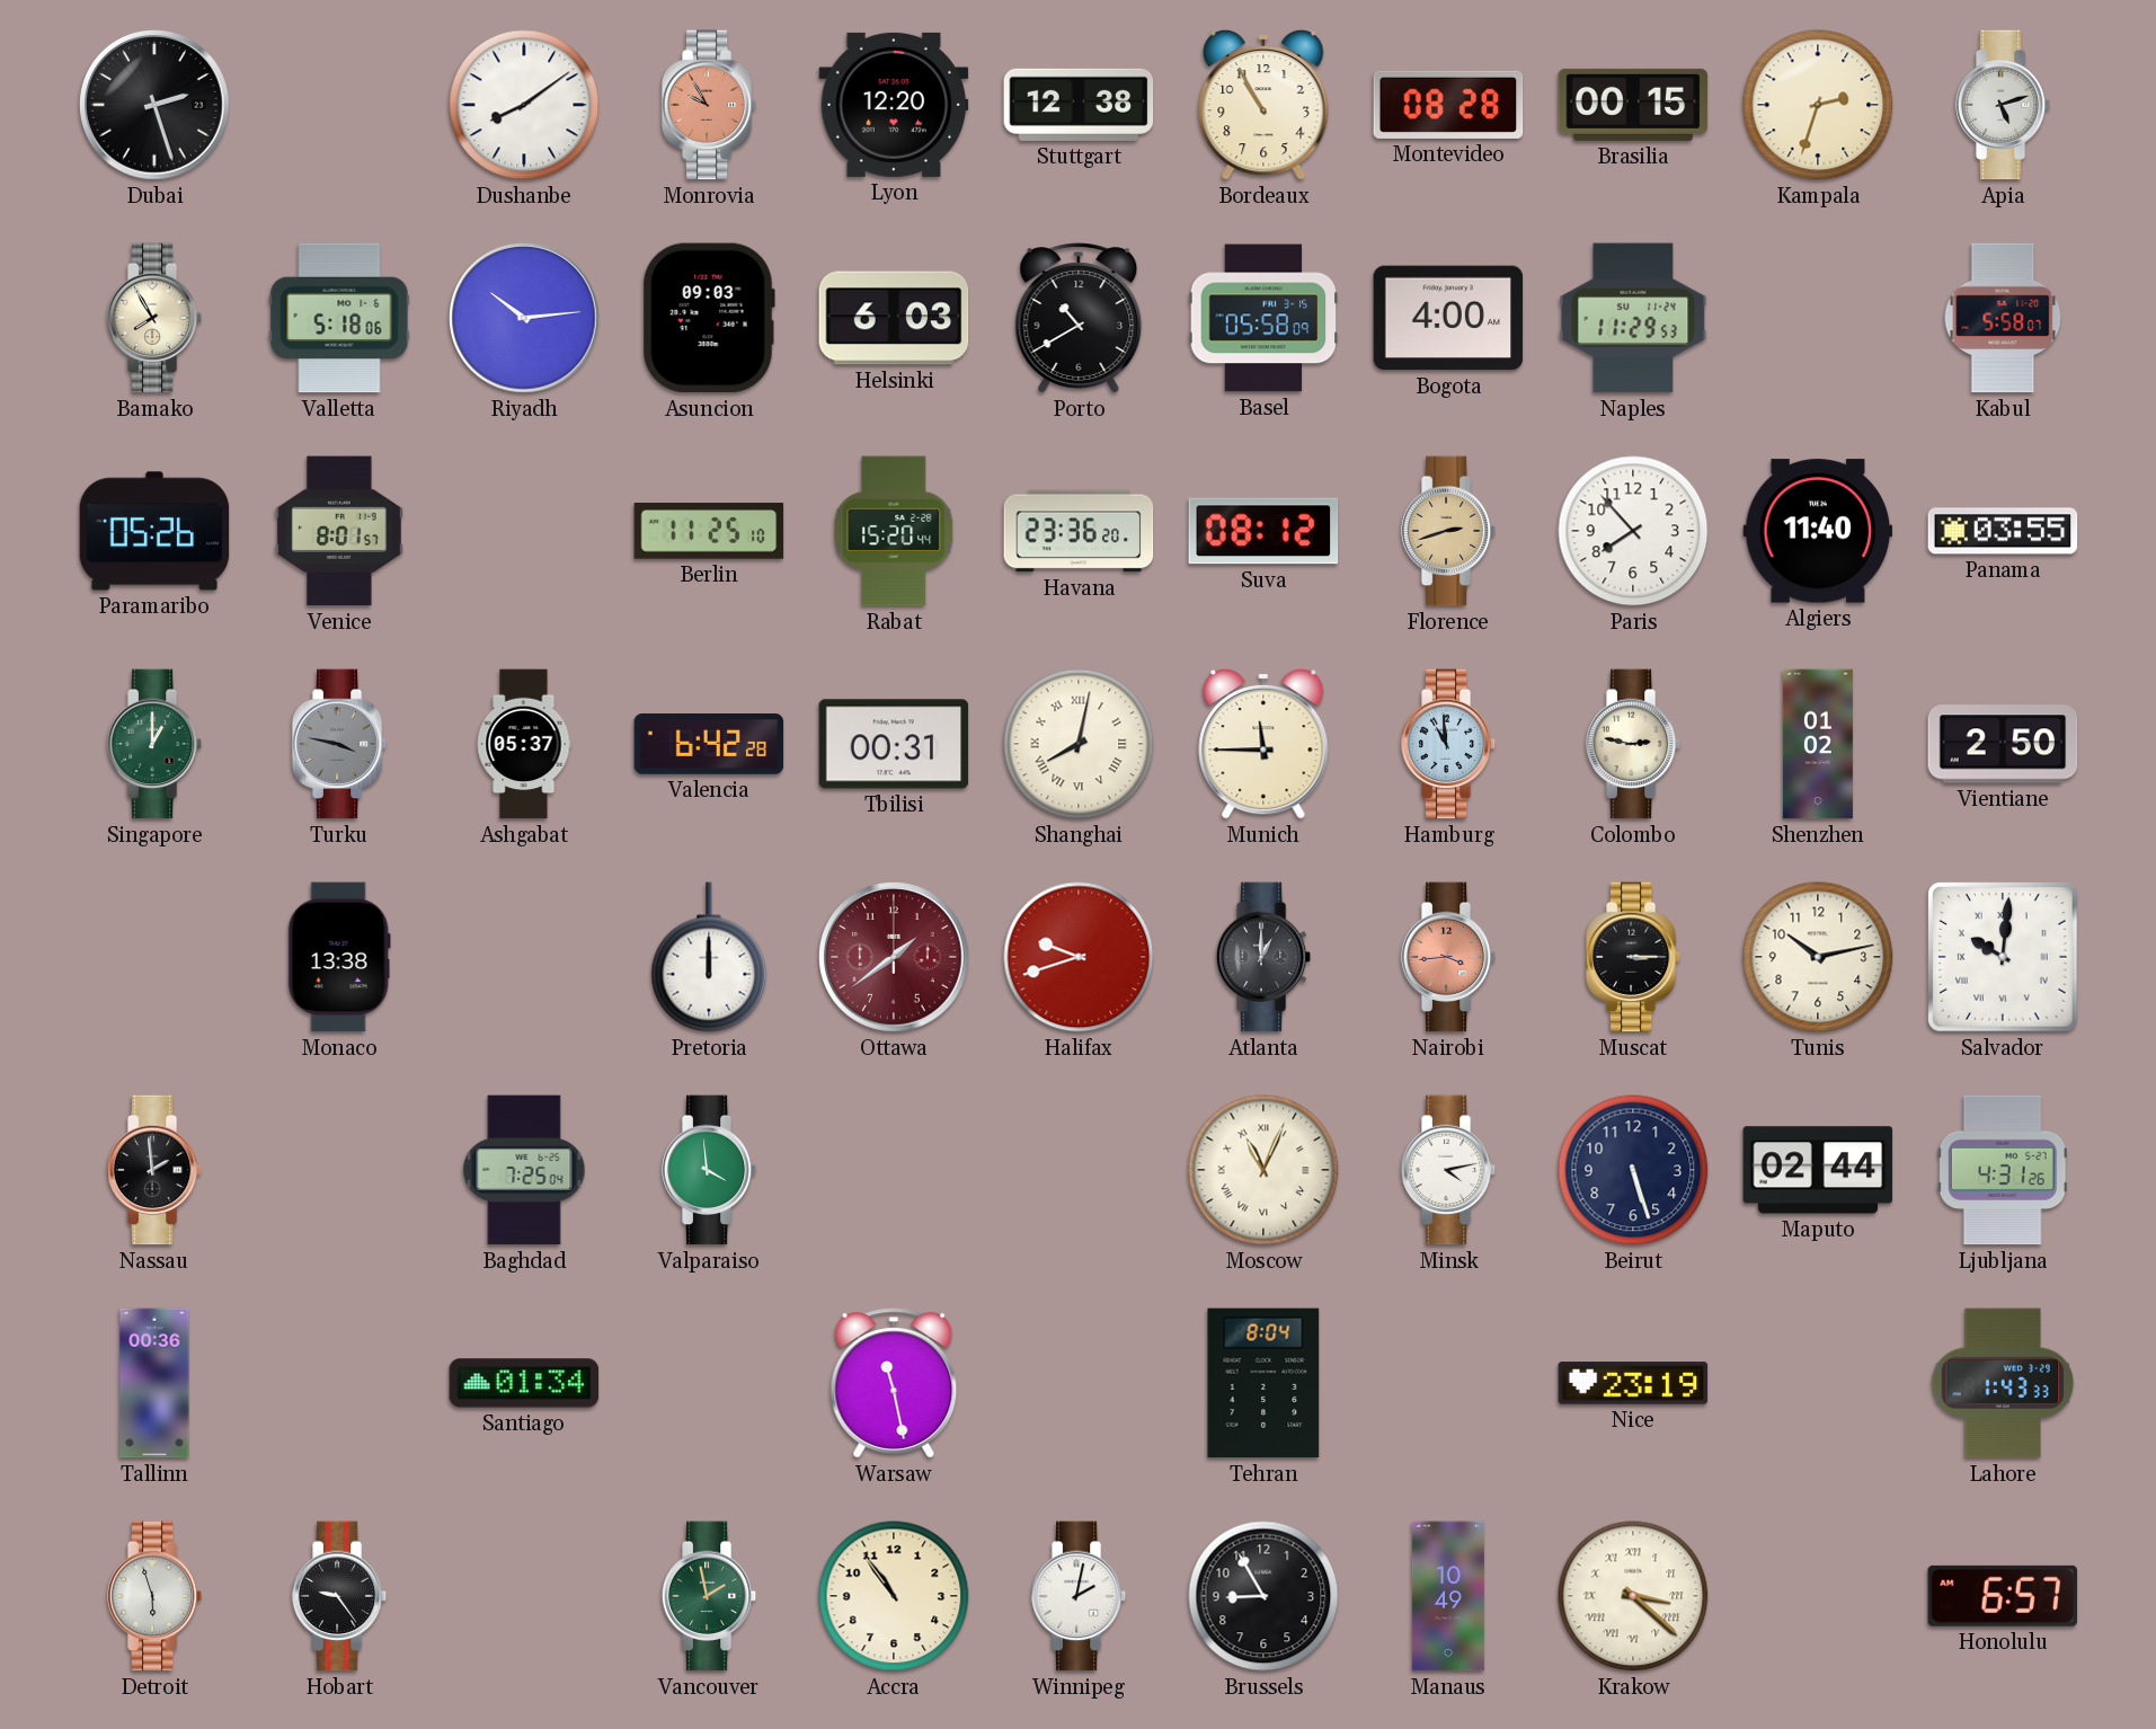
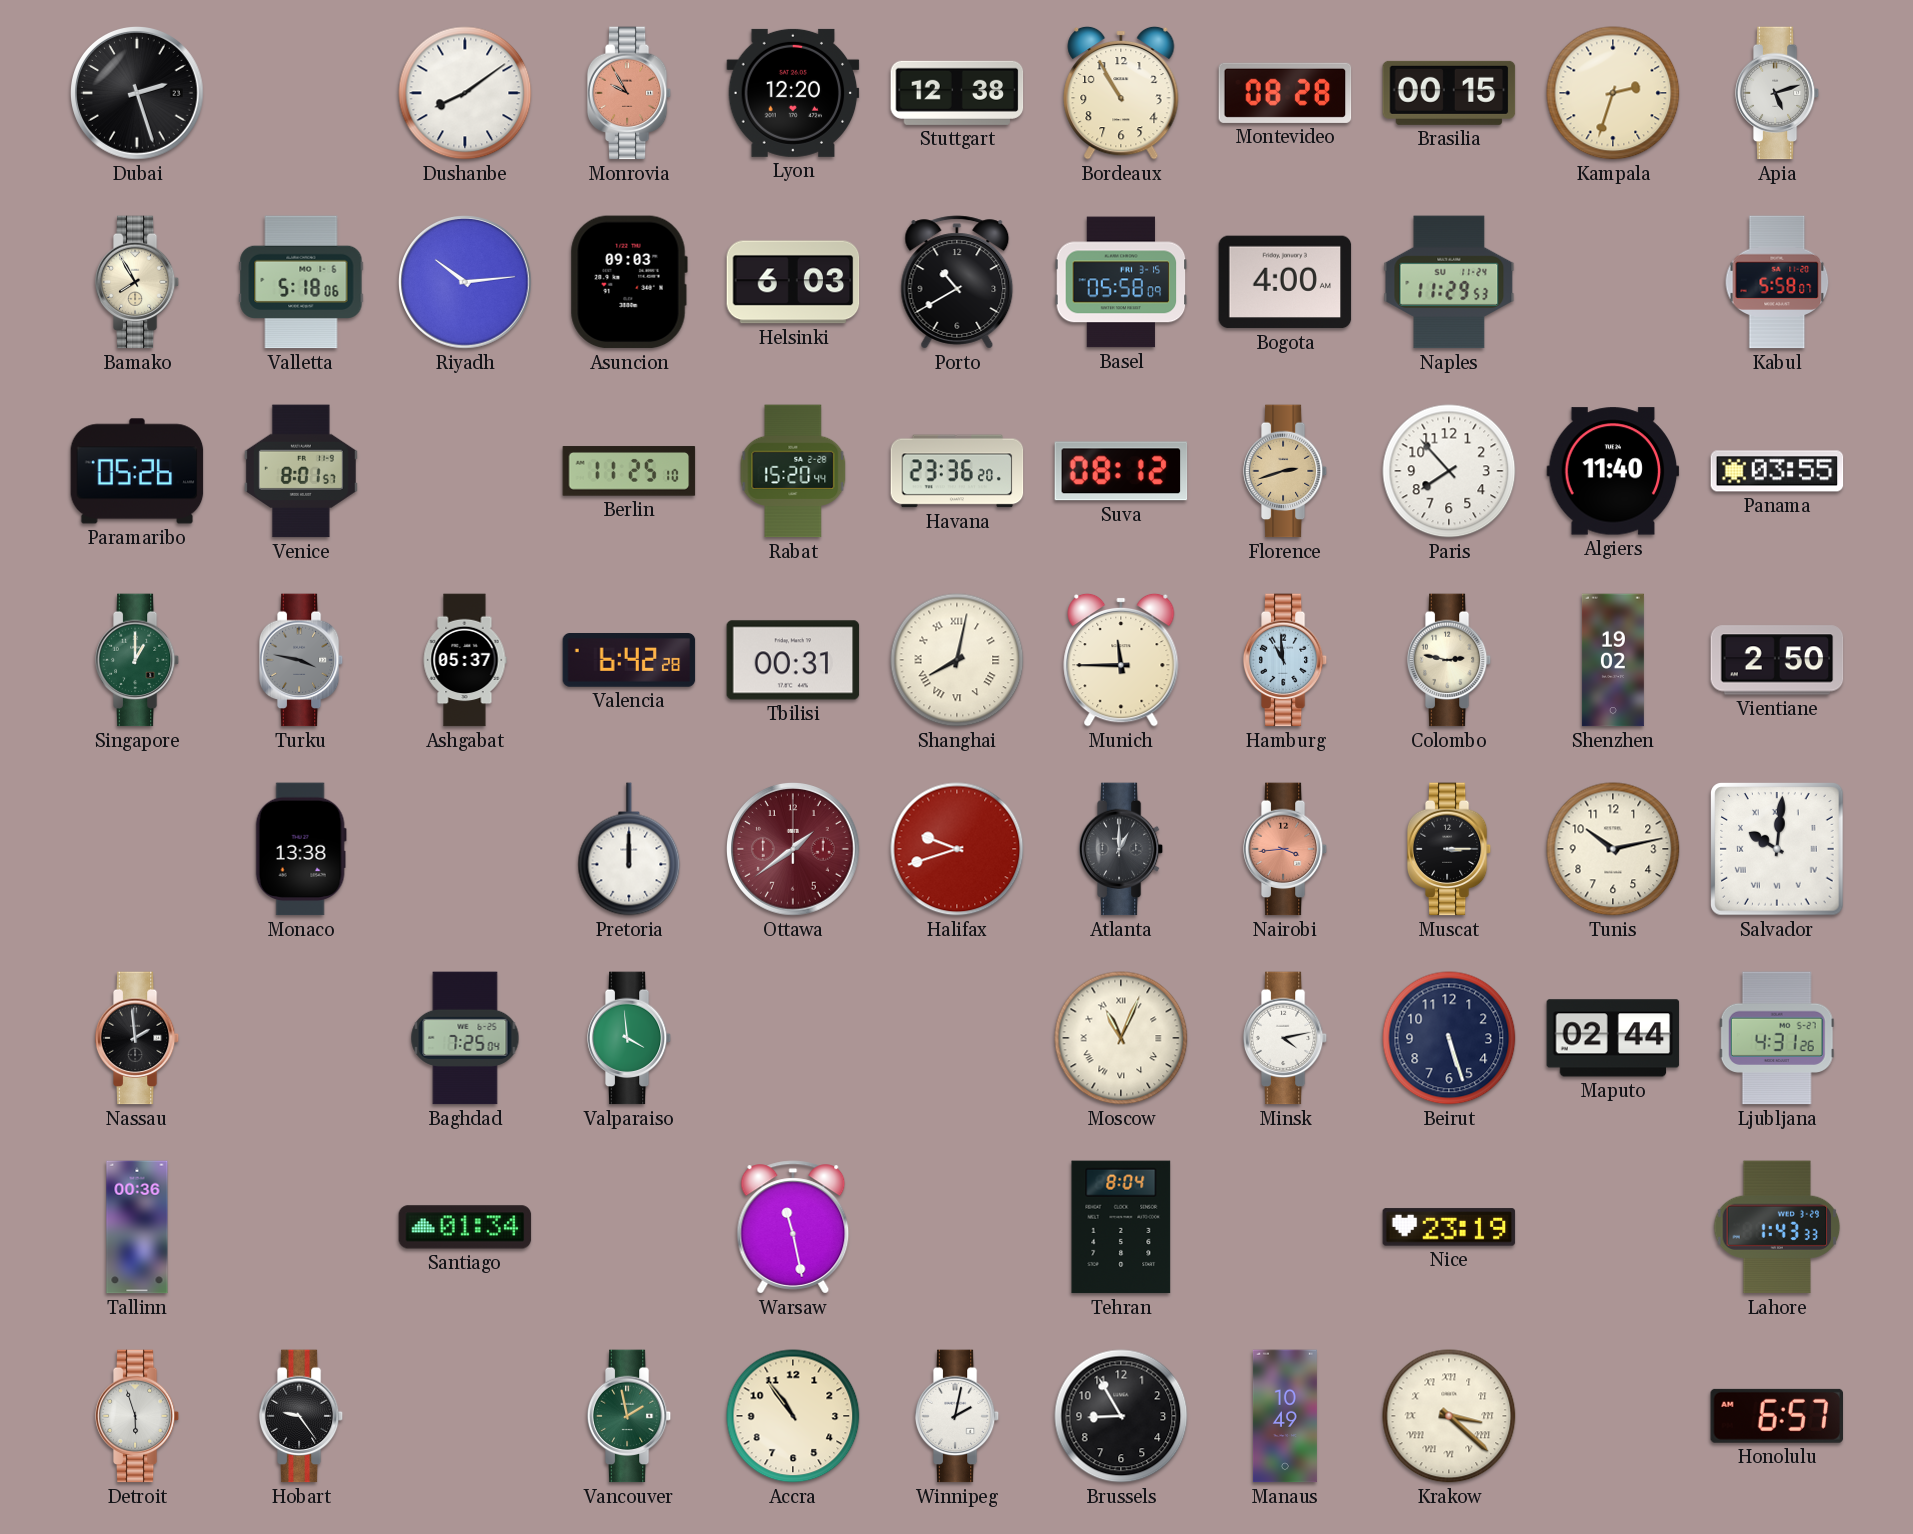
Shenzhen: 01:02 -> 19:02
